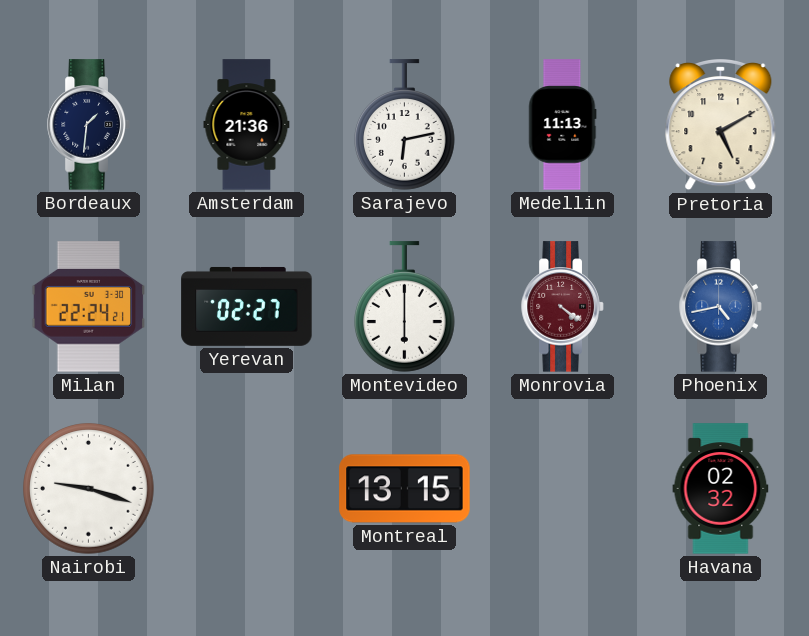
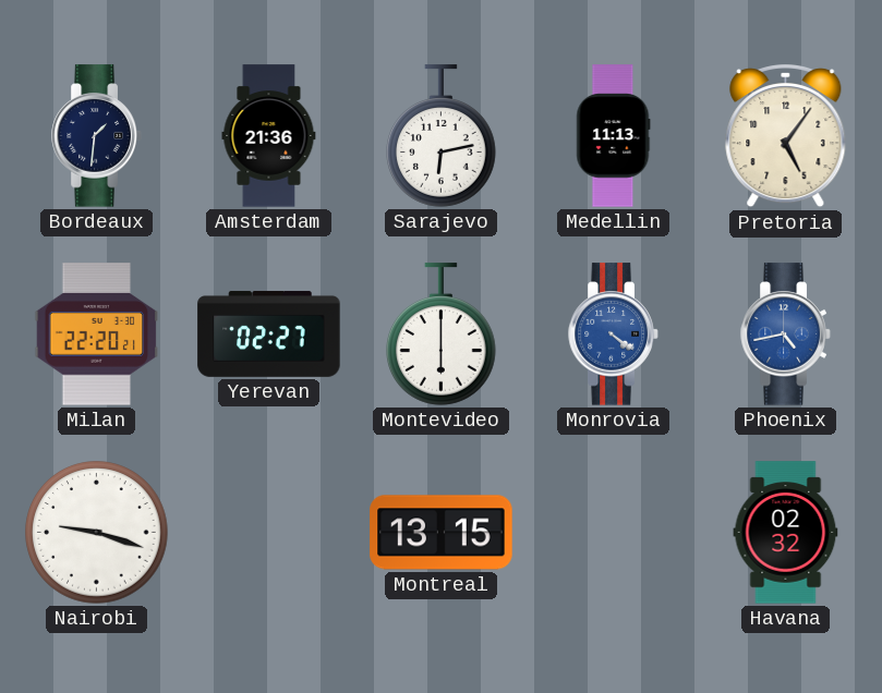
Pretoria: 5:10 -> 5:06
Milan: 22:24 -> 22:20
Monrovia dial: burgundy -> blue
